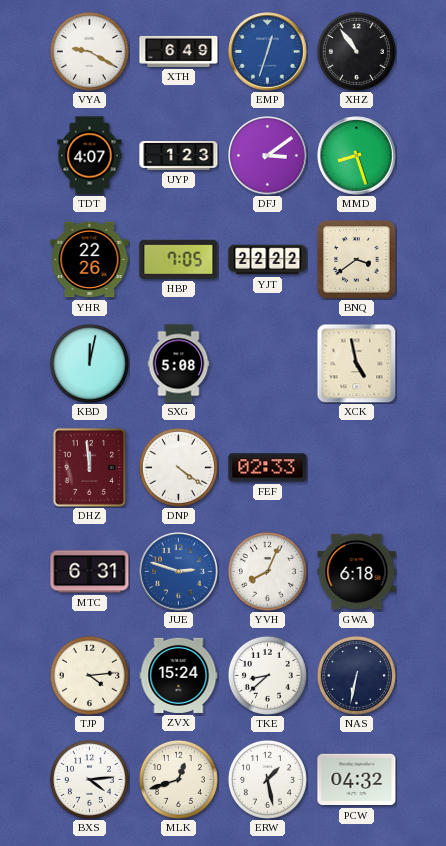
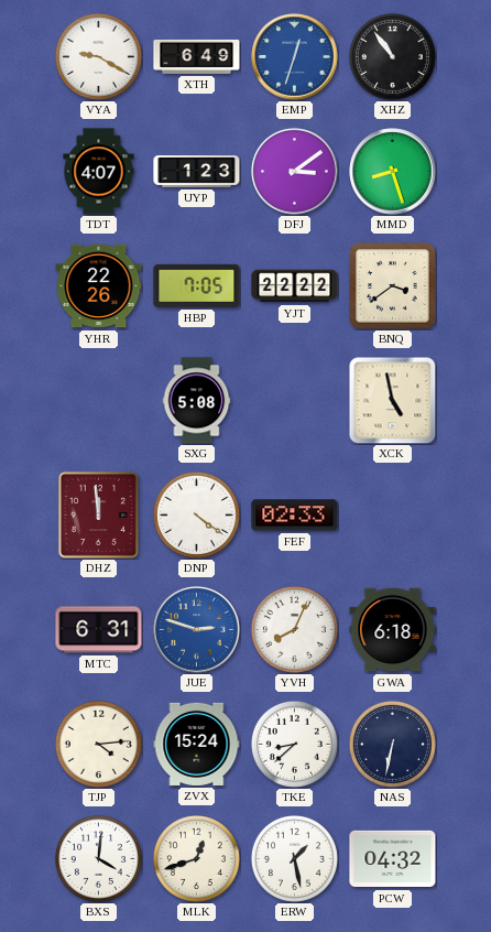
KBD: 12:02 -> none
BXS: 4:14 -> 4:01
